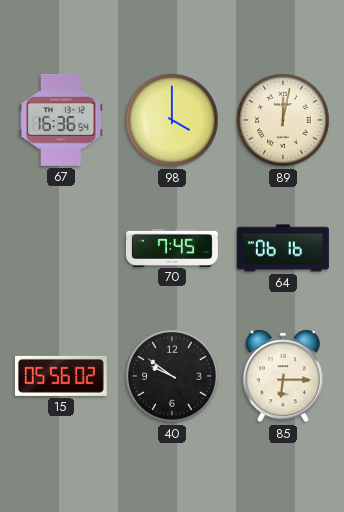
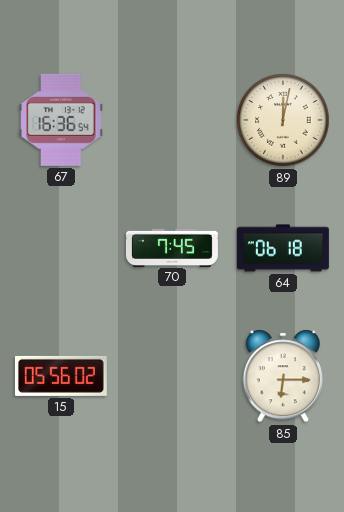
98: 4:00 -> none
64: 06:16 -> 06:18
40: 9:51 -> none
